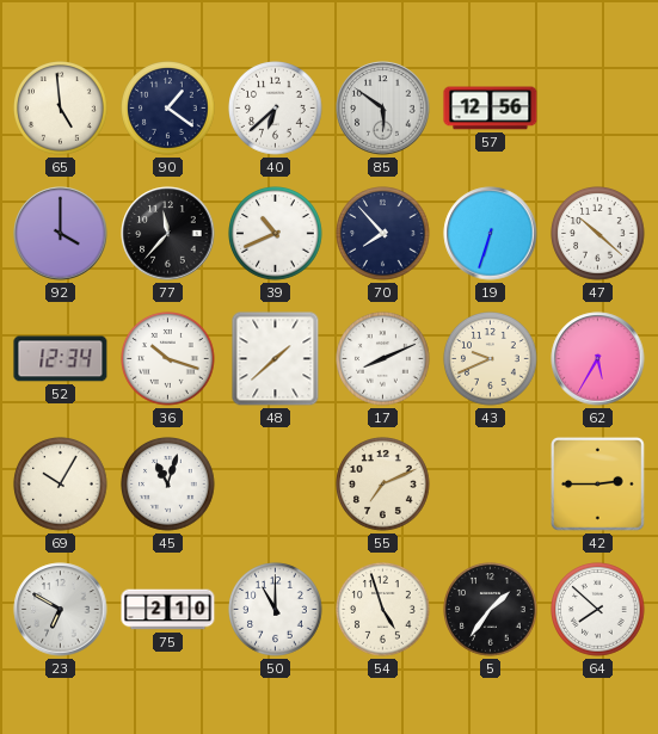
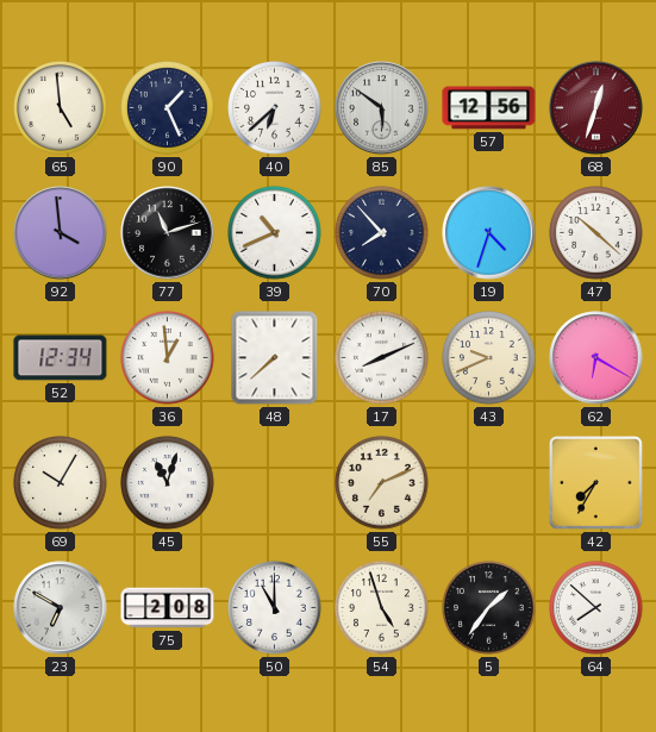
90: 1:21 -> 1:26
68: none -> 12:33
92: 4:00 -> 3:59
77: 11:37 -> 11:12
19: 6:33 -> 4:33
36: 10:18 -> 12:59
48: 1:38 -> 7:38
62: 5:35 -> 6:20
42: 2:45 -> 7:35
75: 2:10 -> 2:08
